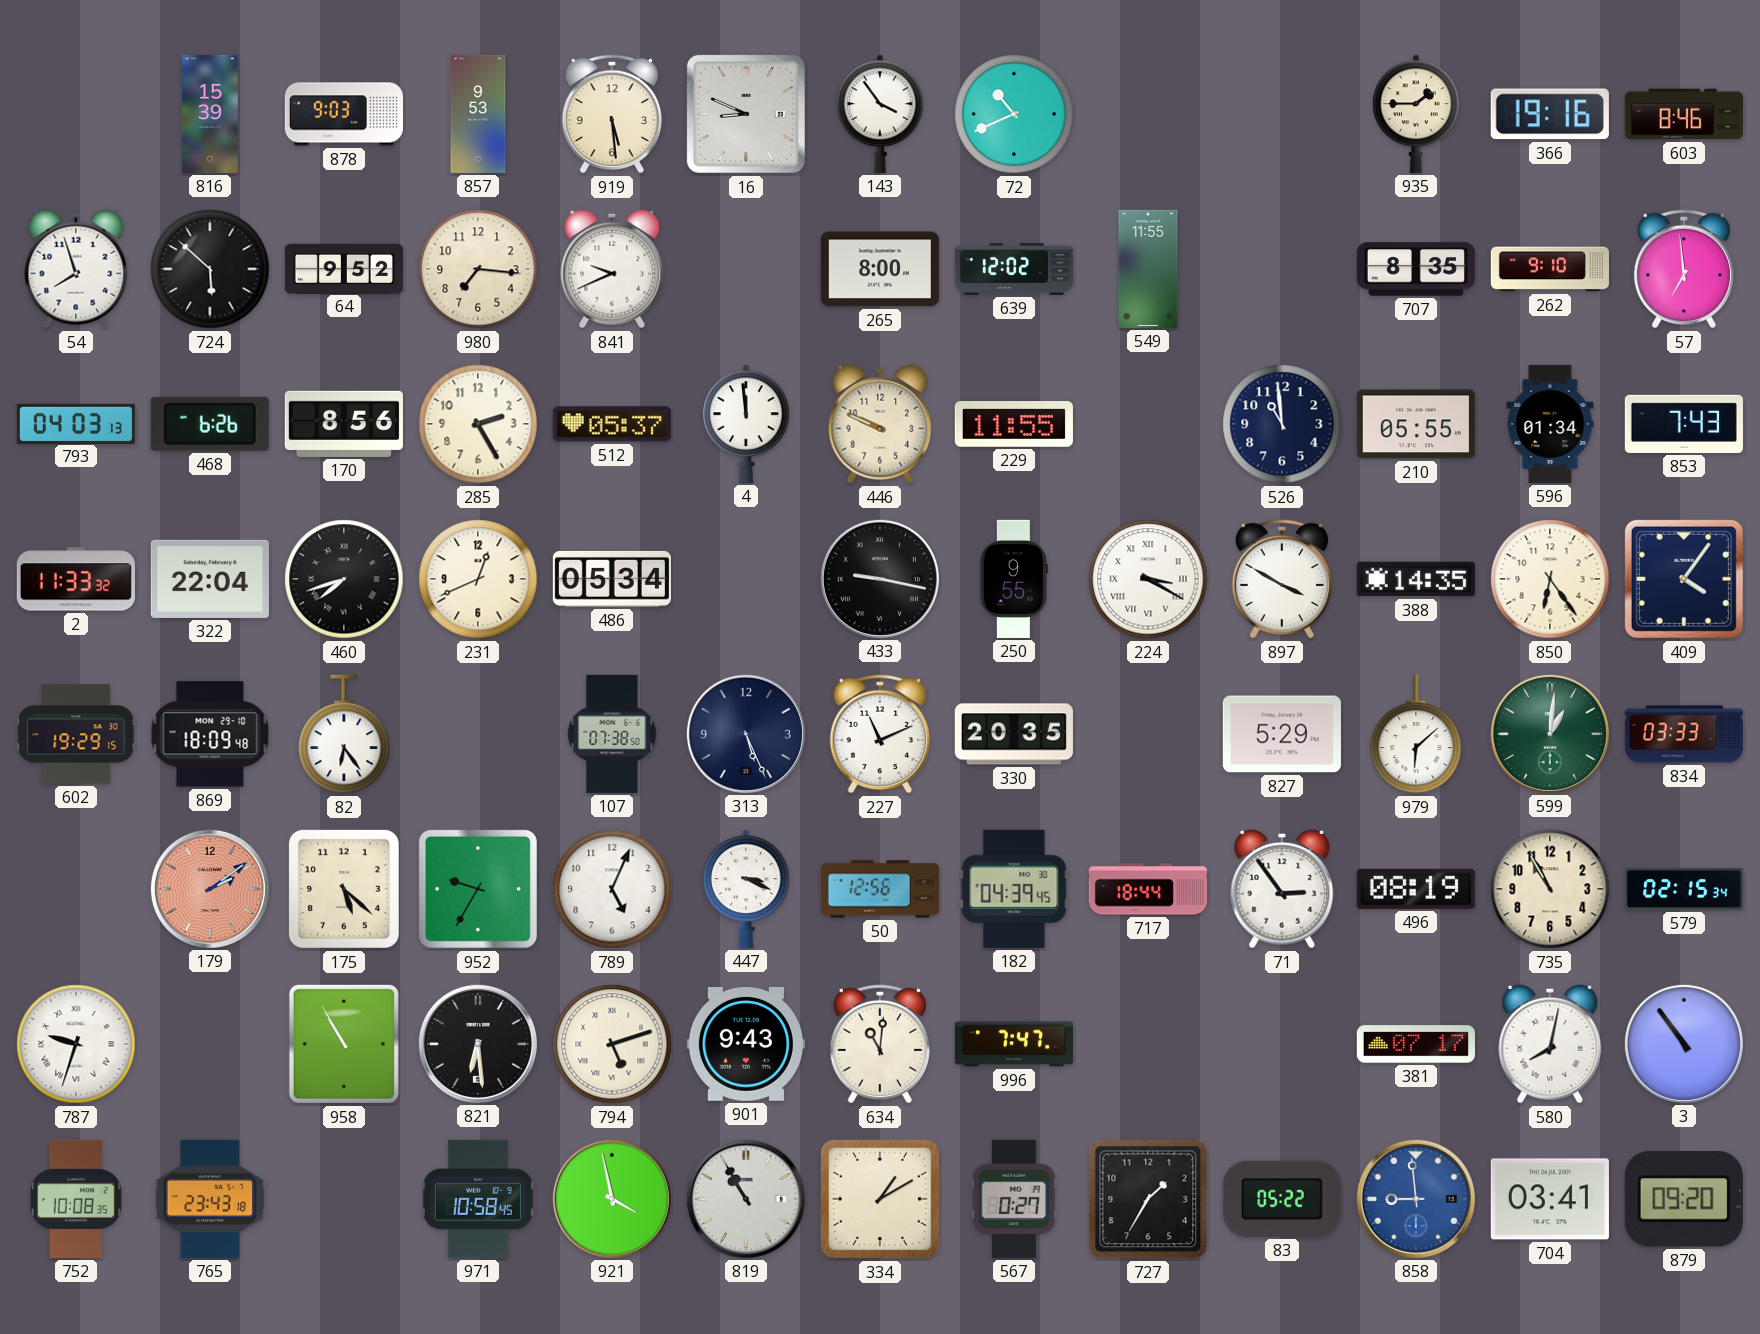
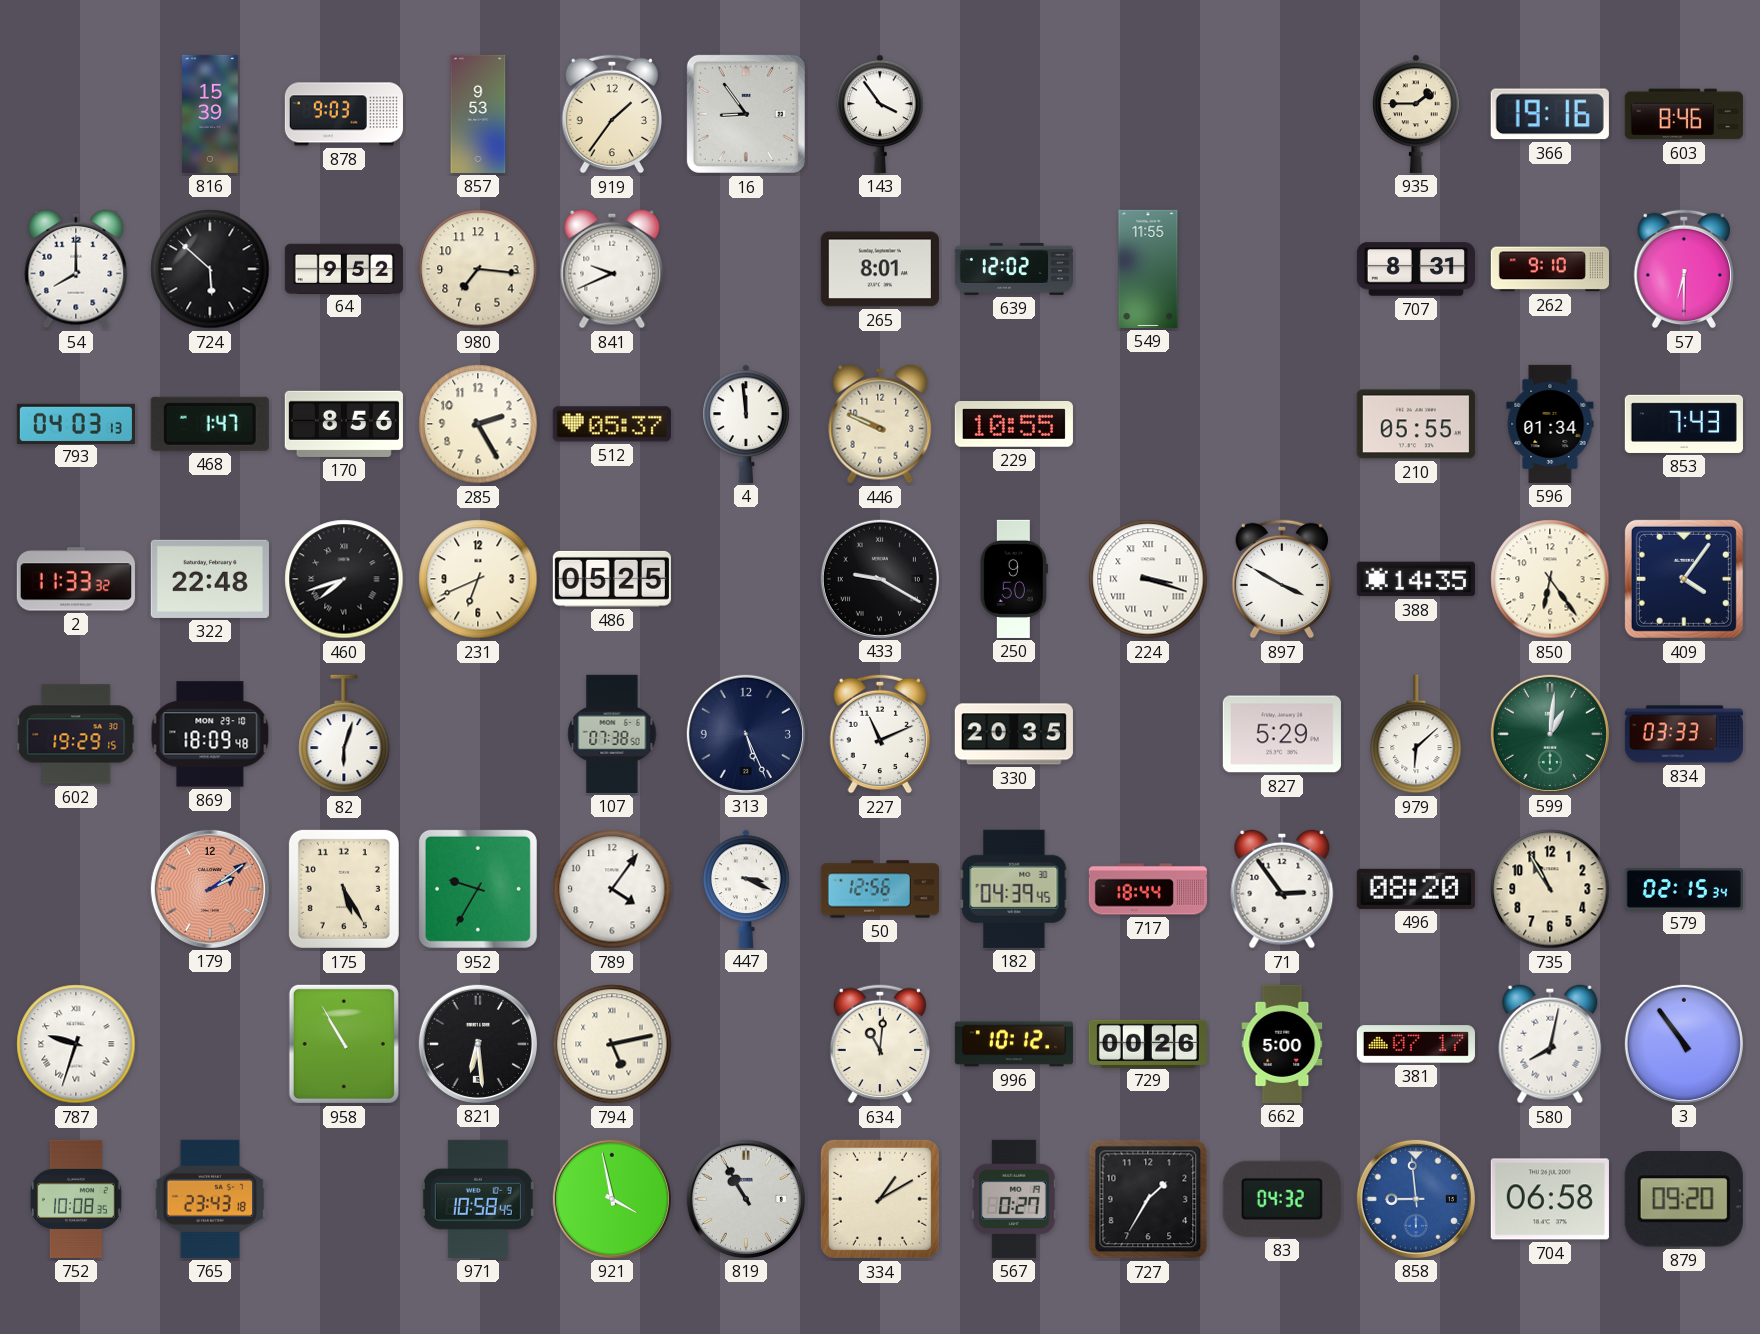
919: 5:29 -> 1:36
16: 8:49 -> 8:54
72: 10:41 -> none
54: 7:57 -> 8:00
265: 8:00 -> 8:01
707: 8:35 -> 8:31
57: 6:59 -> 6:30
468: 6:26 -> 1:47
229: 11:55 -> 10:55
526: 10:59 -> none
322: 22:04 -> 22:48
231: 12:41 -> 6:41
486: 05:34 -> 05:25
433: 9:17 -> 9:20
250: 9:55 -> 9:50
224: 3:20 -> 3:18
82: 6:24 -> 6:03
175: 5:22 -> 5:25
789: 5:04 -> 4:06
496: 08:19 -> 08:20
794: 5:12 -> 5:13
901: 9:43 -> none
996: 7:47 -> 10:12
729: none -> 00:26
662: none -> 5:00
83: 05:22 -> 04:32
704: 03:41 -> 06:58
